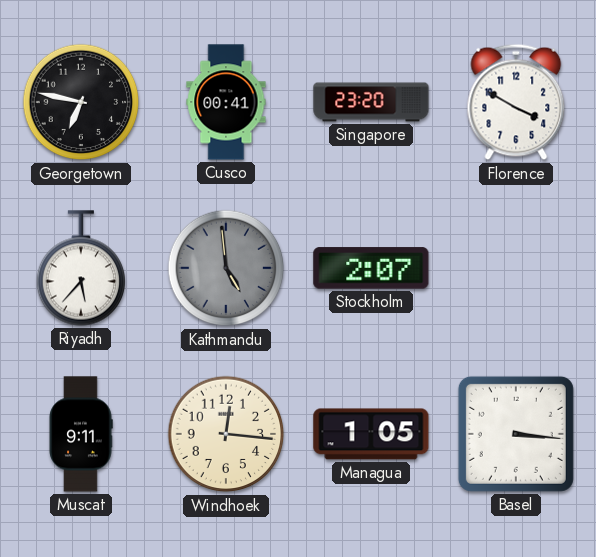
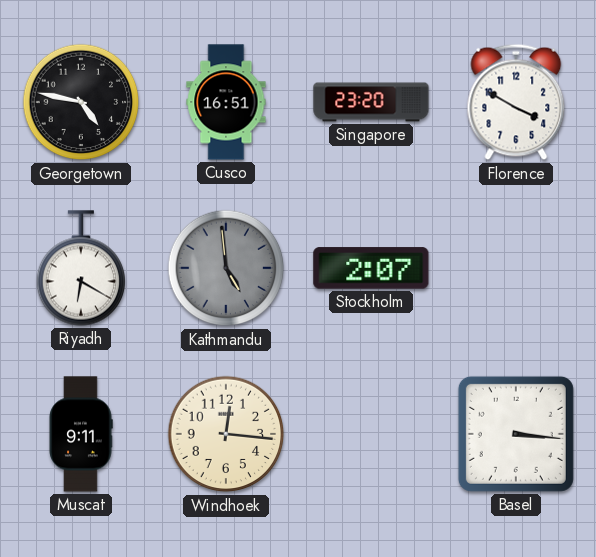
Georgetown: 6:47 -> 4:47
Cusco: 00:41 -> 16:51
Riyadh: 5:37 -> 6:20
Managua: 1:05 -> none
